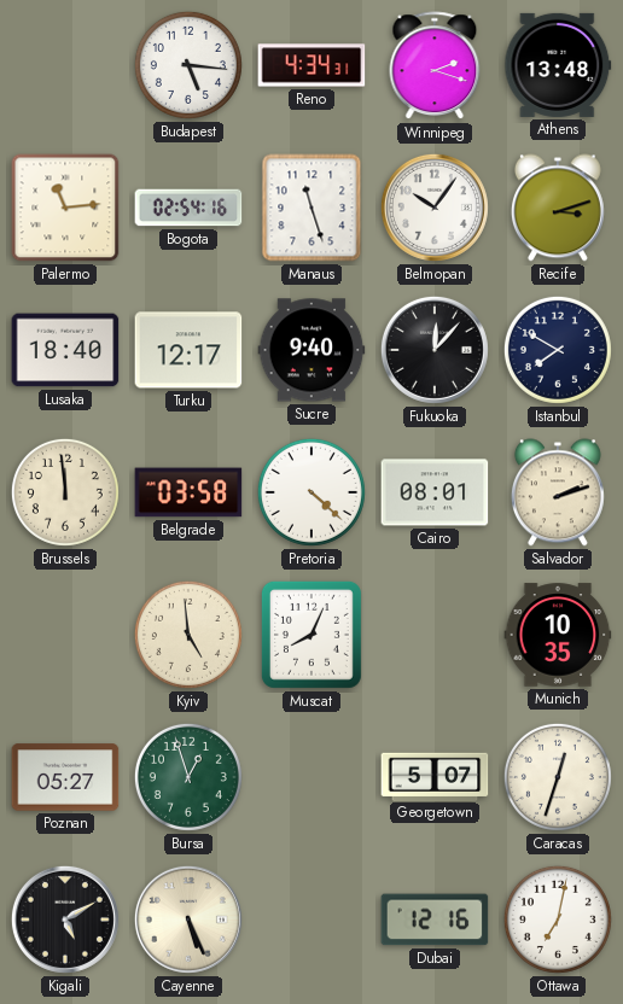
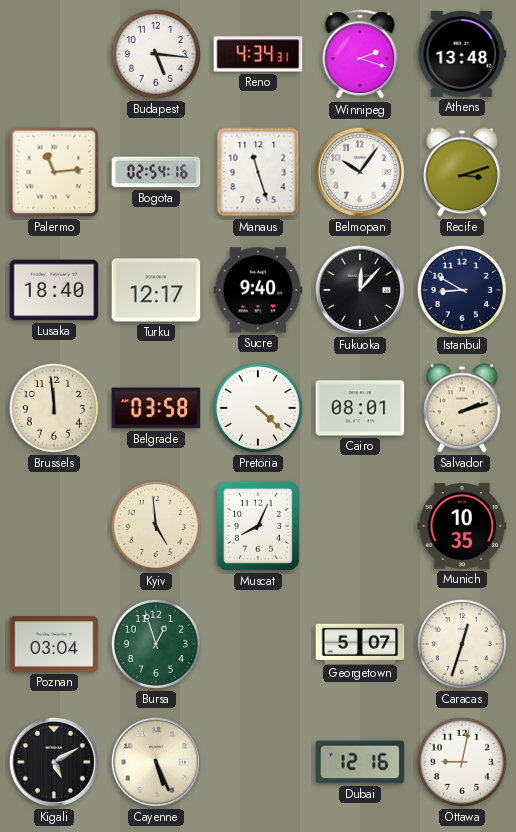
Istanbul: 7:50 -> 8:50
Poznan: 05:27 -> 03:04
Ottawa: 7:02 -> 9:02
